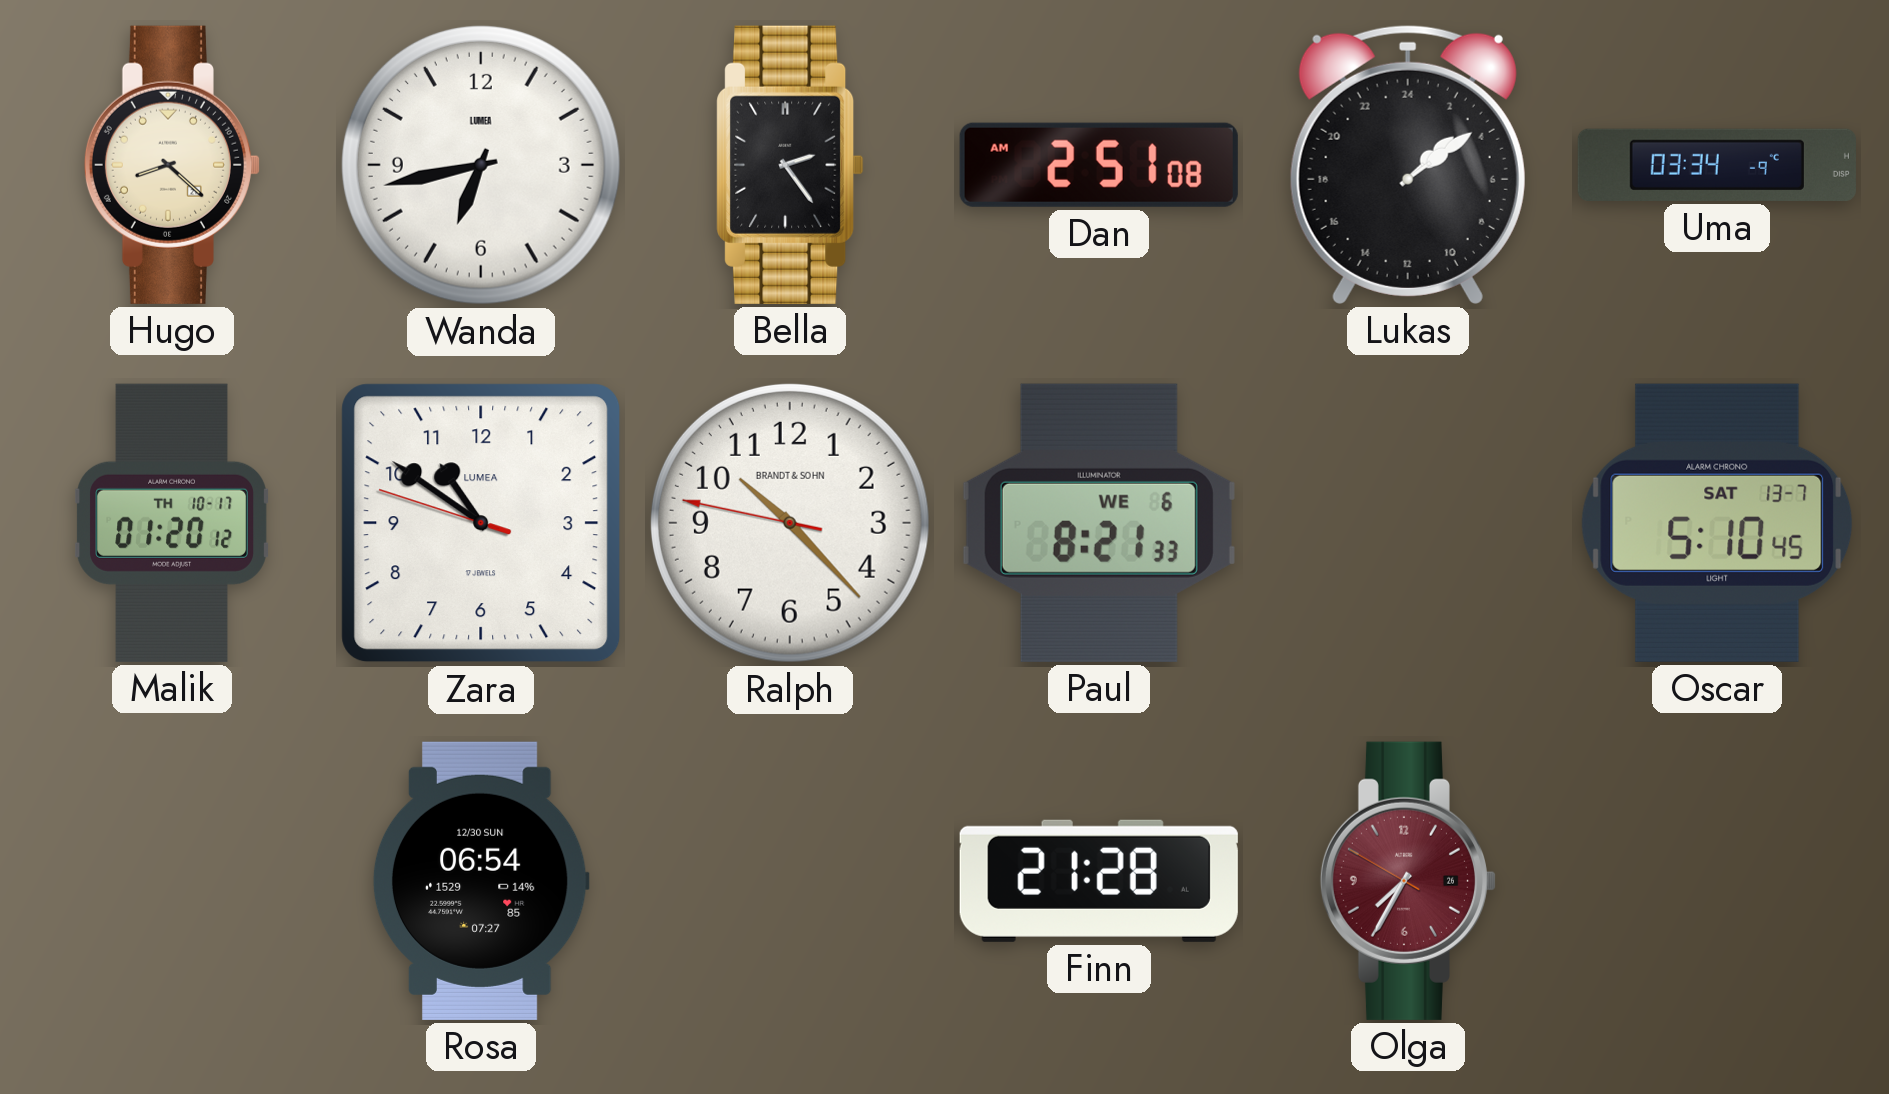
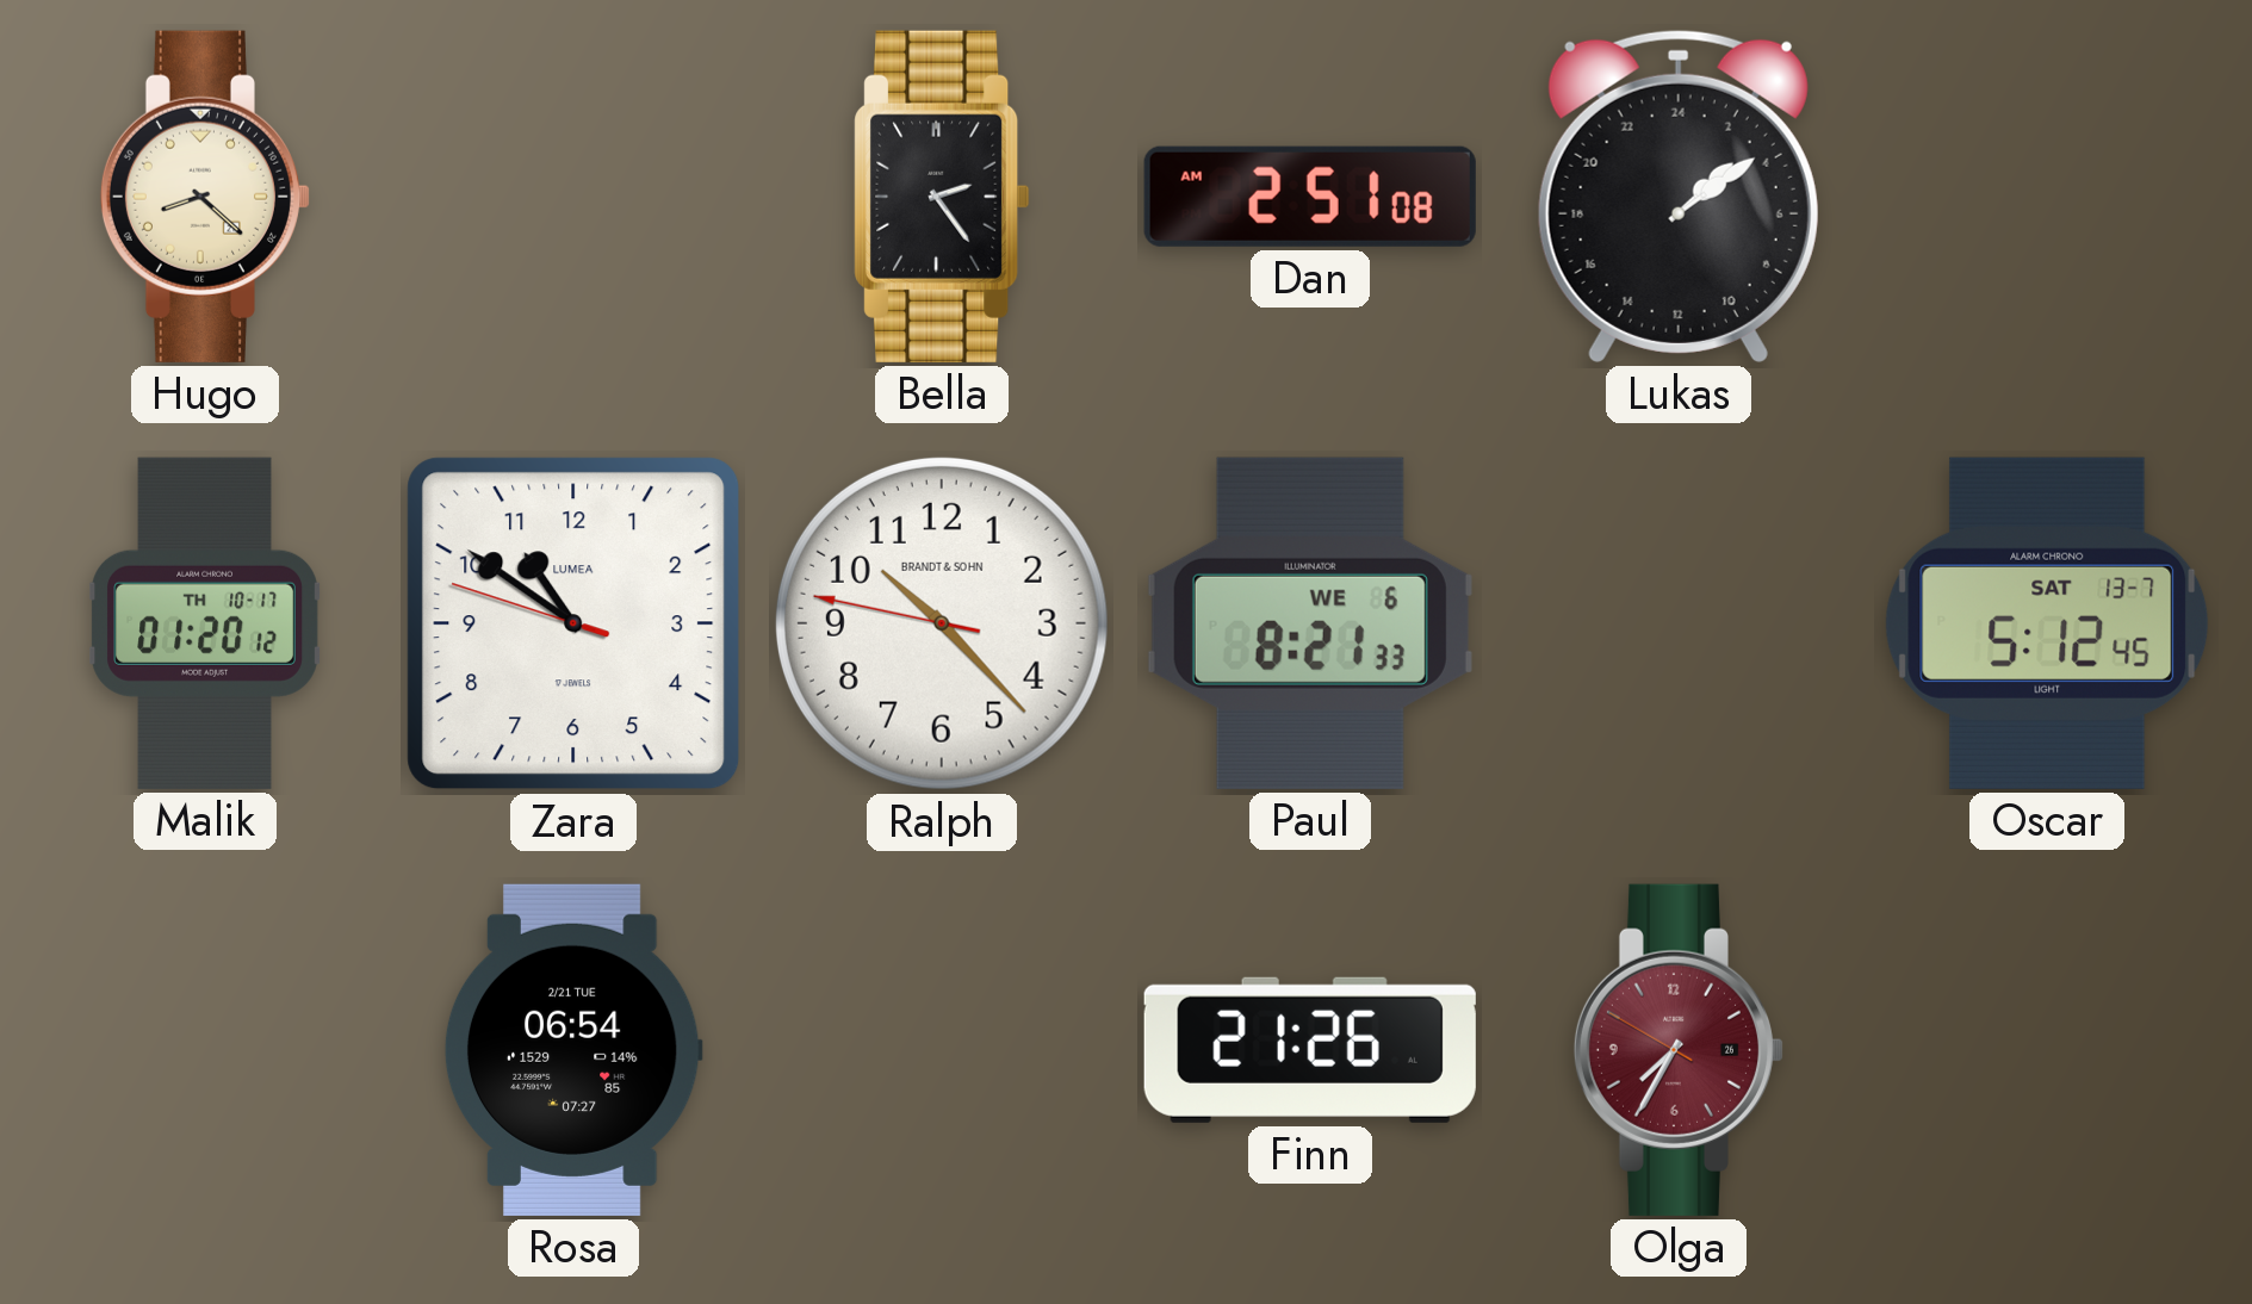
Wanda: 6:43 -> none
Uma: 03:34 -> none
Oscar: 5:10 -> 5:12
Rosa date: 12/30 SUN -> 2/21 TUE
Finn: 21:28 -> 21:26
